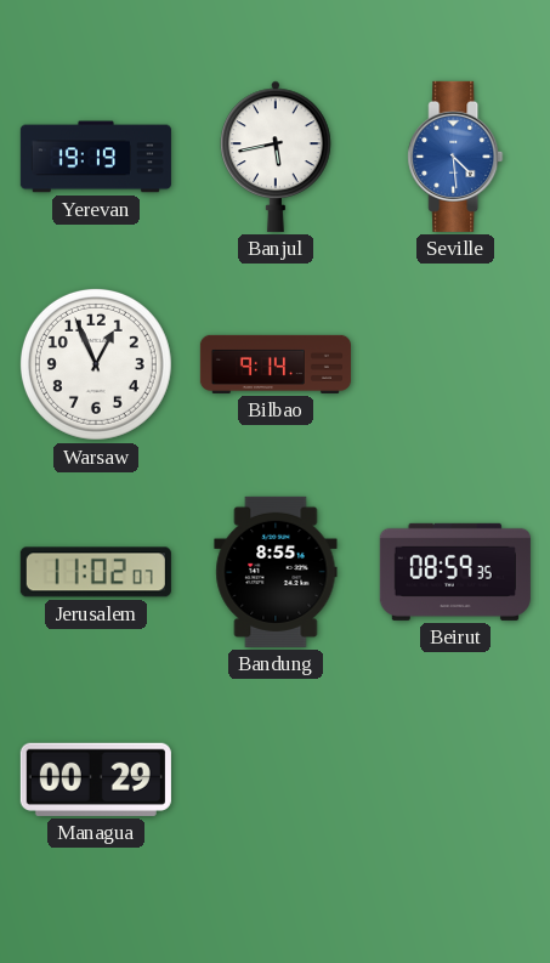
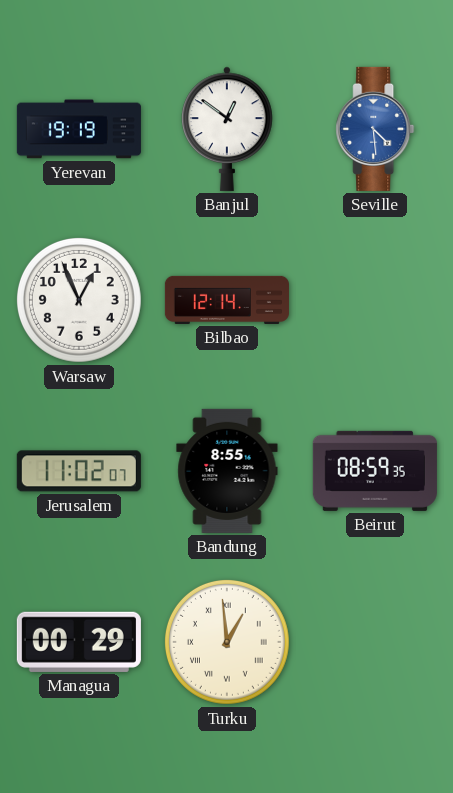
Banjul: 5:43 -> 12:51
Bilbao: 9:14 -> 12:14
Turku: none -> 12:59
